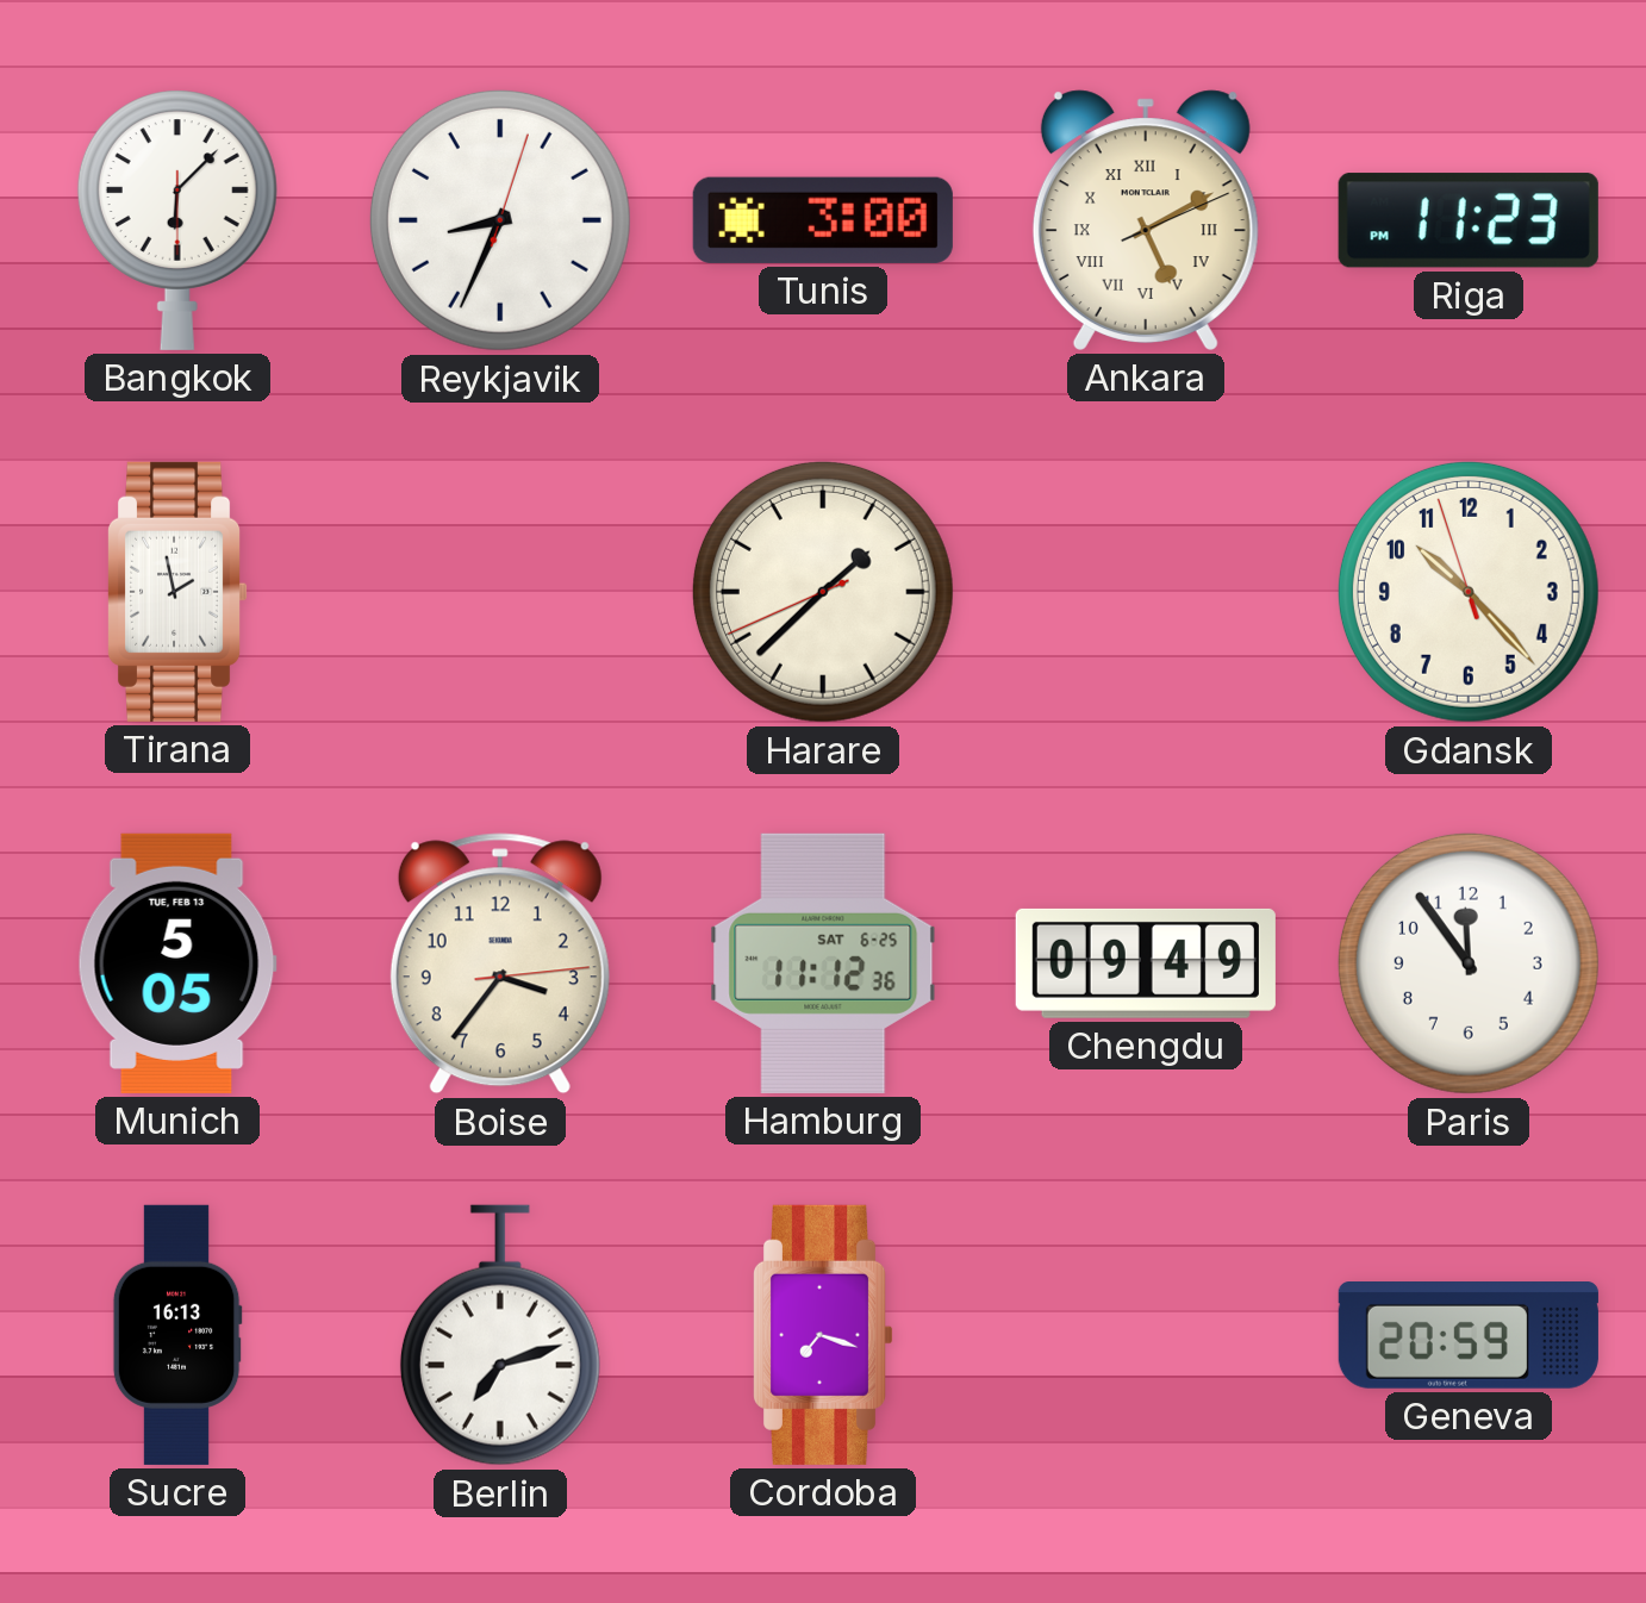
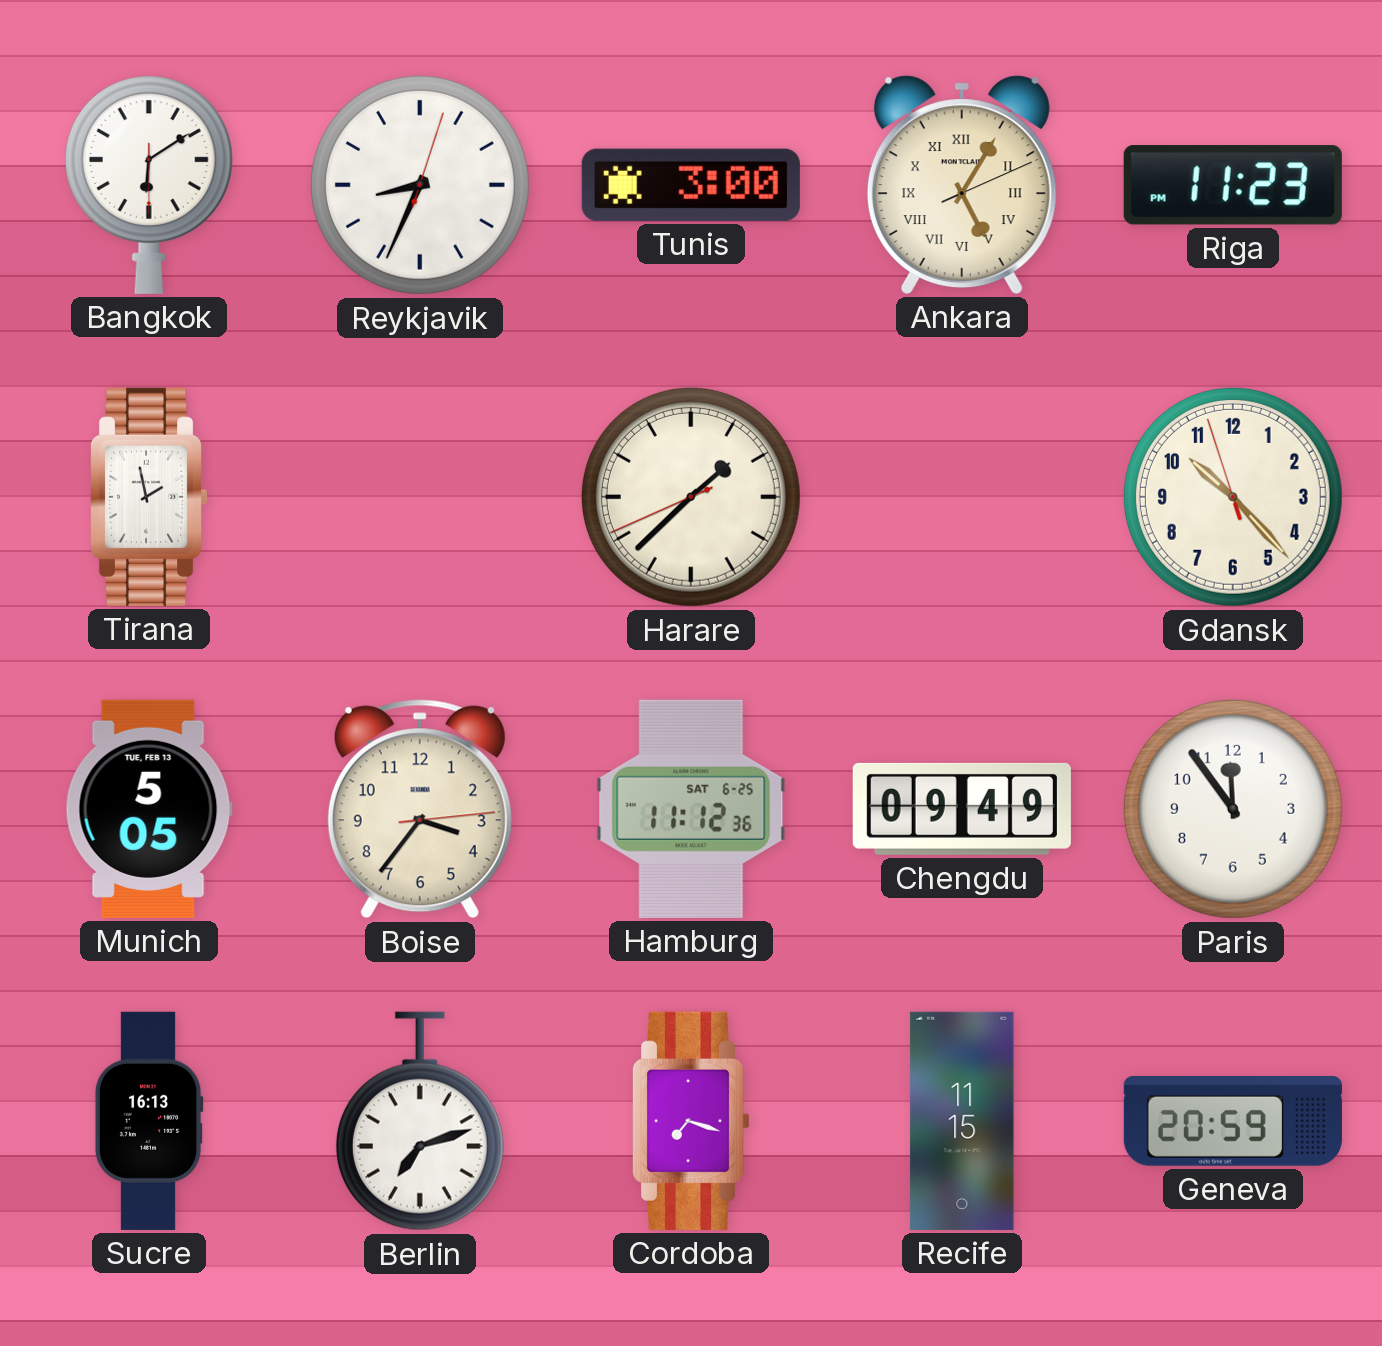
Bangkok: 6:07 -> 6:09
Ankara: 5:10 -> 5:05
Recife: none -> 11:15
